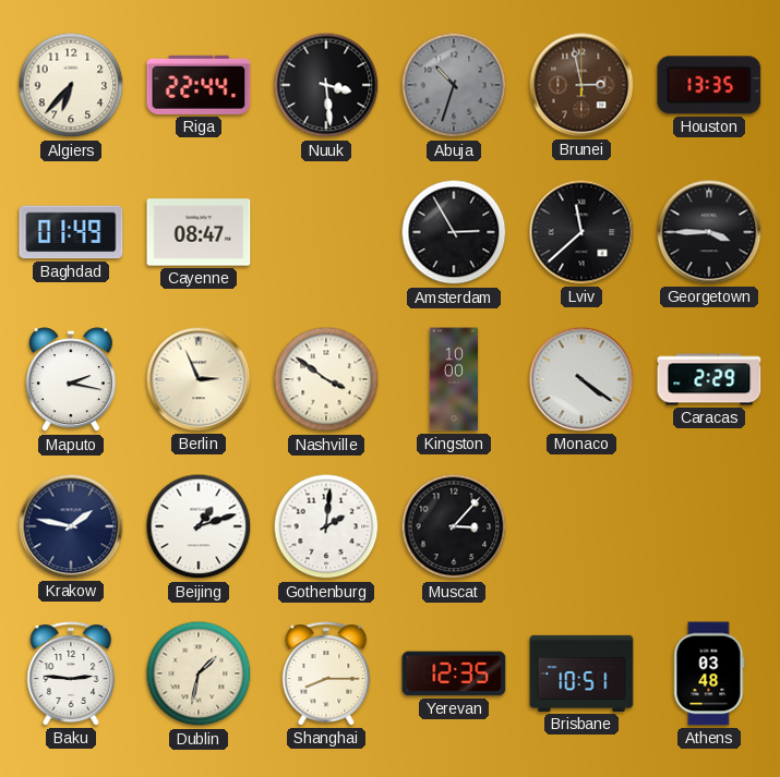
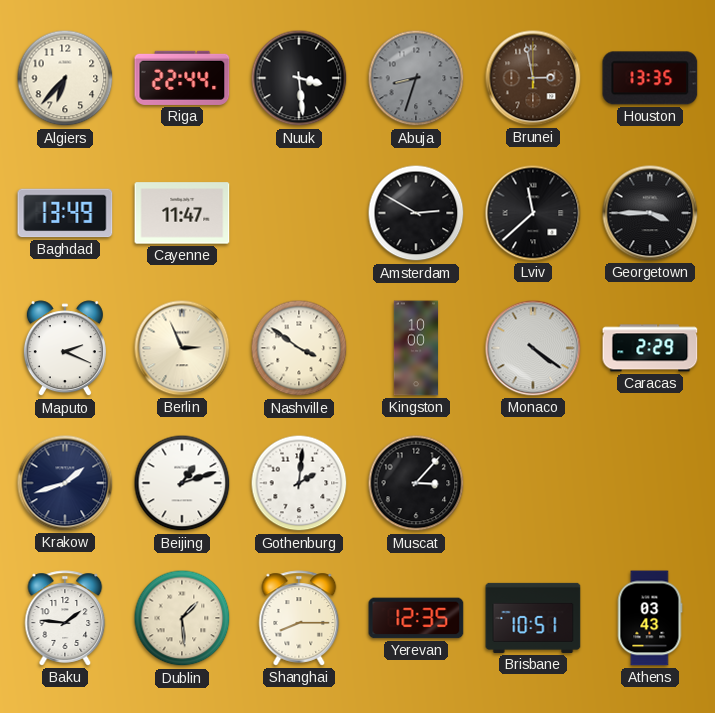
Abuja: 10:33 -> 8:33
Baghdad: 01:49 -> 13:49
Cayenne: 08:47 -> 11:47
Amsterdam: 2:55 -> 2:50
Maputo: 2:17 -> 2:19
Krakow: 1:47 -> 1:42
Baku: 2:46 -> 1:46
Dublin: 1:32 -> 1:29
Athens: 03:48 -> 03:43
